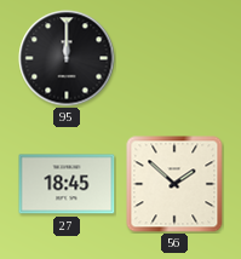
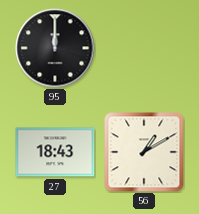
27: 18:45 -> 18:43
56: 1:52 -> 1:10
